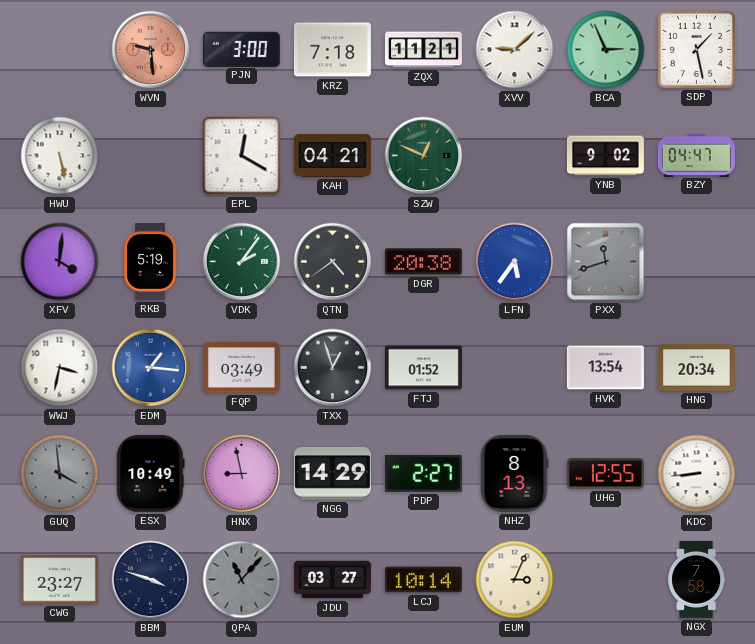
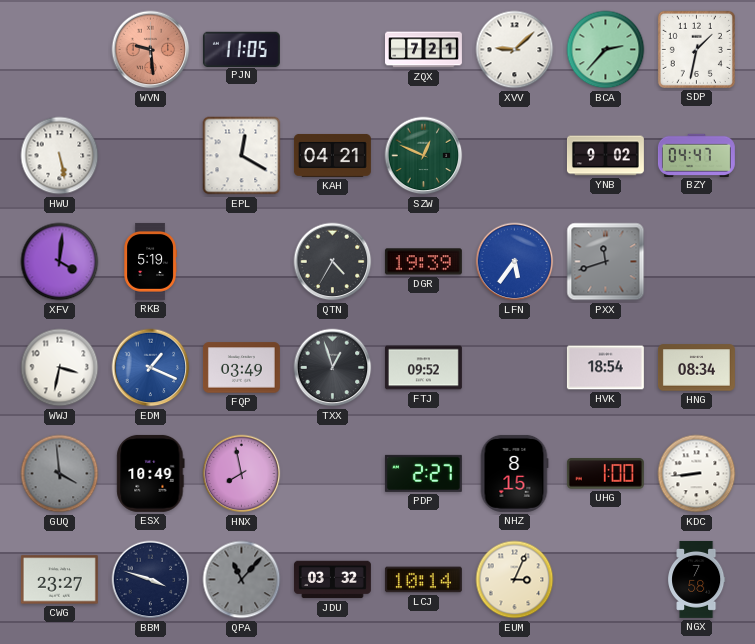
PJN: 3:00 -> 11:05
KRZ: 7:18 -> none
ZQX: 11:21 -> 7:21
BCA: 2:56 -> 2:37
SDP: 1:28 -> 1:32
VDK: 2:06 -> none
QTN: 4:39 -> 4:35
DGR: 20:38 -> 19:39
EDM: 1:16 -> 1:19
FTJ: 01:52 -> 09:52
HVK: 13:54 -> 18:54
HNG: 20:34 -> 08:34
HNX: 8:58 -> 7:58
NGG: 14:29 -> none
NHZ: 8:13 -> 8:15
UHG: 12:55 -> 1:00
JDU: 03:27 -> 03:32
